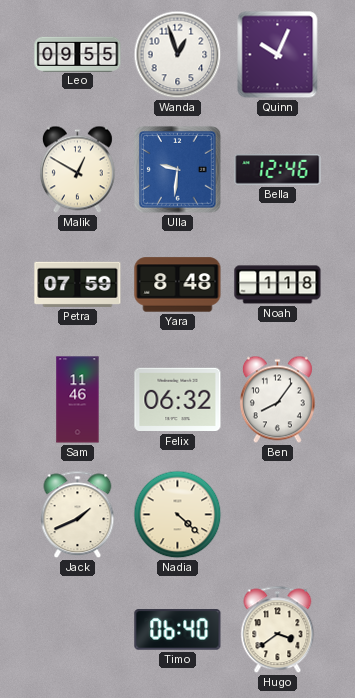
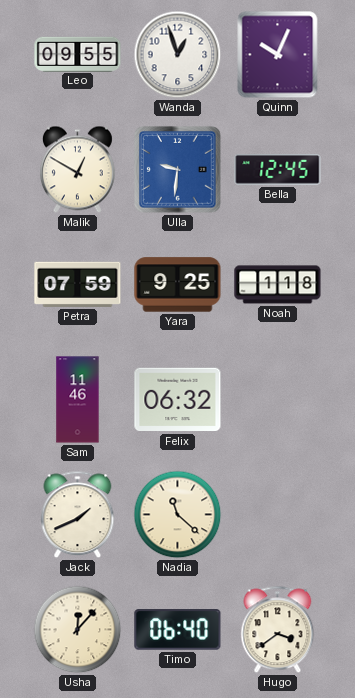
Bella: 12:46 -> 12:45
Yara: 8:48 -> 9:25
Ben: 8:06 -> none
Nadia: 4:22 -> 11:22
Usha: none -> 12:07
